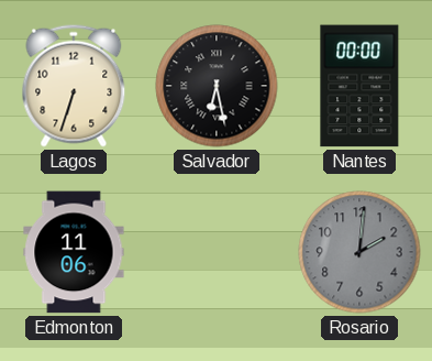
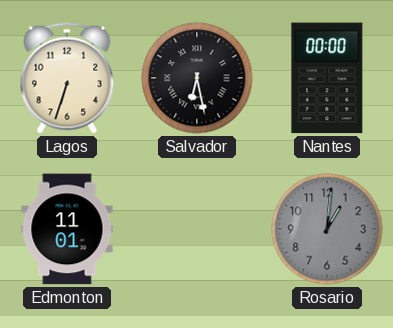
Edmonton: 11:06 -> 11:01
Rosario: 2:01 -> 1:01
